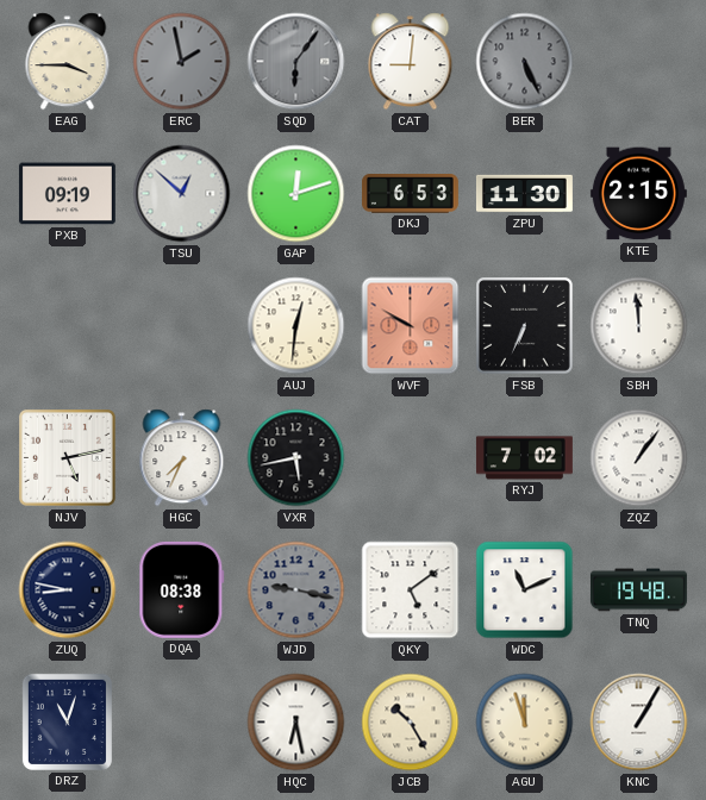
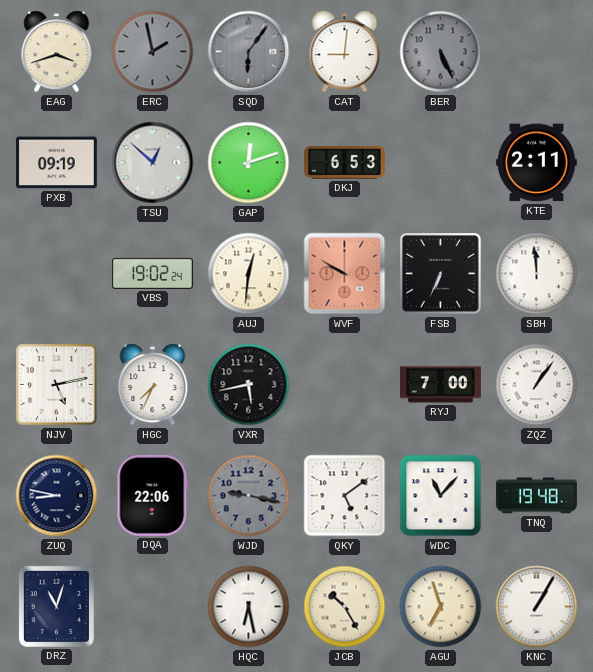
EAG: 3:45 -> 3:42
ZPU: 11:30 -> none
KTE: 2:15 -> 2:11
VBS: none -> 19:02
RYJ: 7:02 -> 7:00
DQA: 08:38 -> 22:06
WDC: 11:11 -> 11:07
AGU: 11:57 -> 6:57
